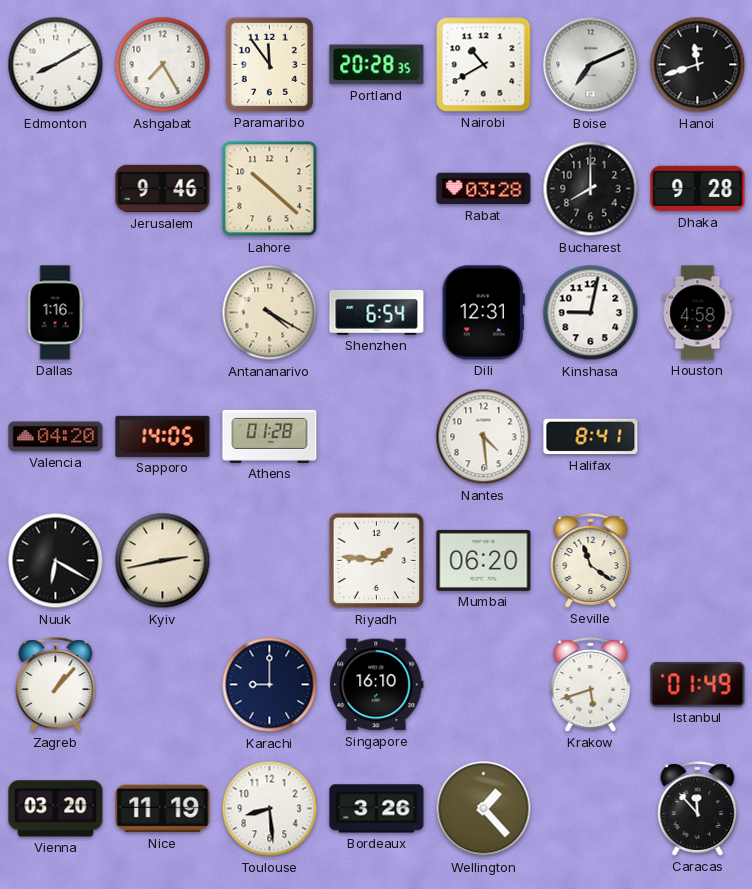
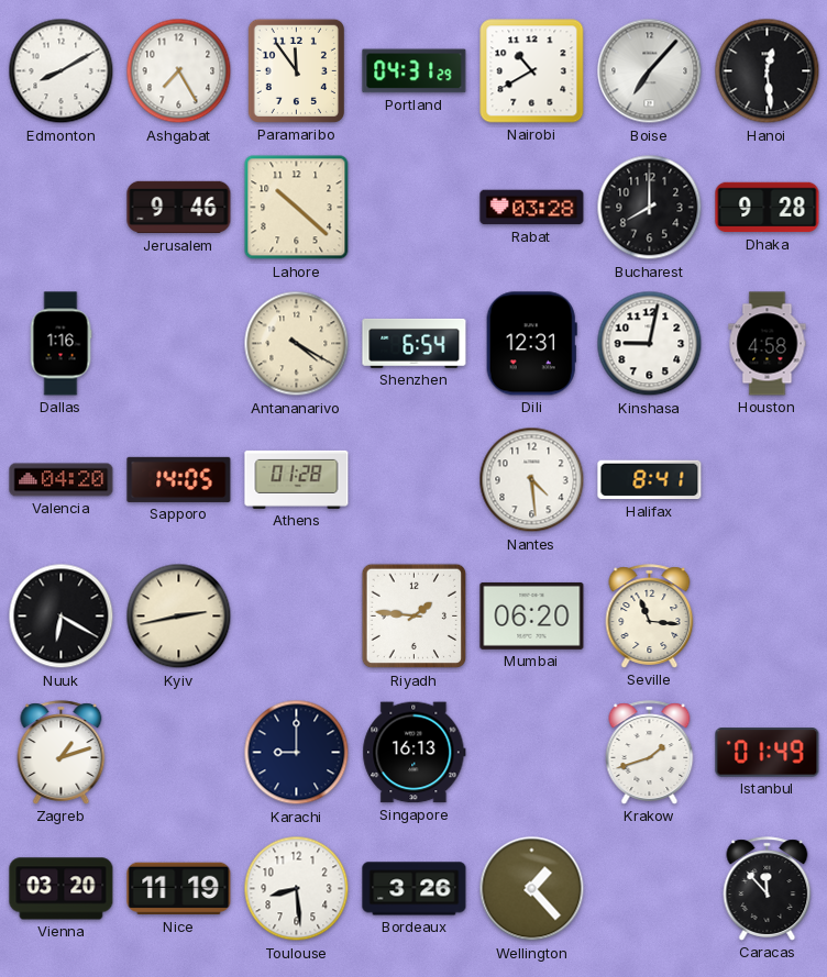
Portland: 20:28 -> 04:31
Boise: 7:11 -> 7:07
Hanoi: 11:42 -> 12:29
Seville: 11:21 -> 11:16
Zagreb: 1:07 -> 1:12
Singapore: 16:10 -> 16:13
Krakow: 5:42 -> 1:42
